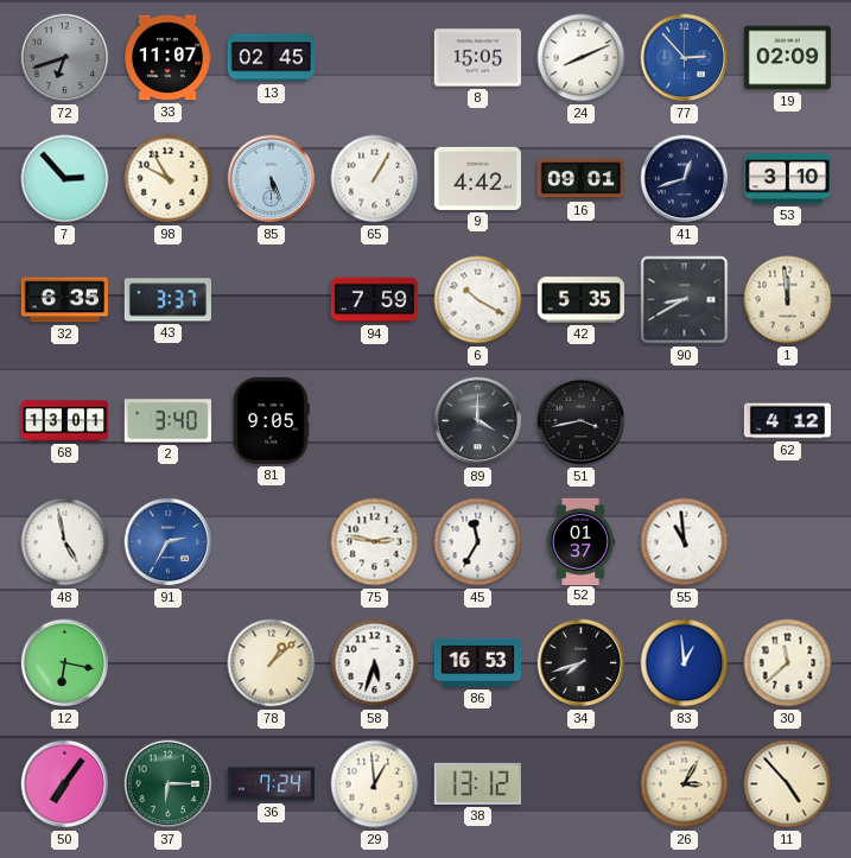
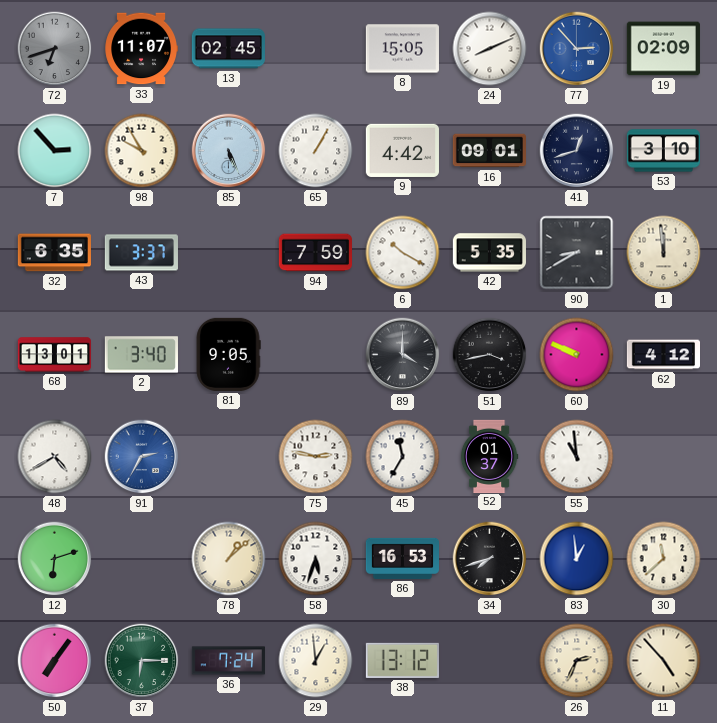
60: none -> 9:49
48: 4:58 -> 4:40
12: 6:17 -> 6:12
26: 3:05 -> 2:34
